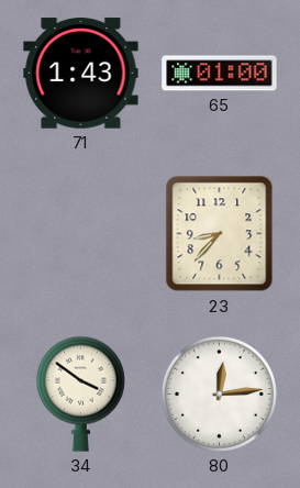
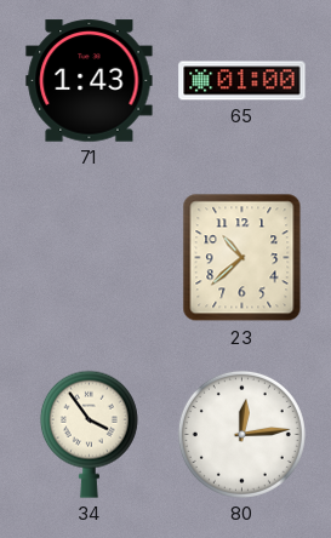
23: 8:37 -> 10:38
34: 3:51 -> 3:54
